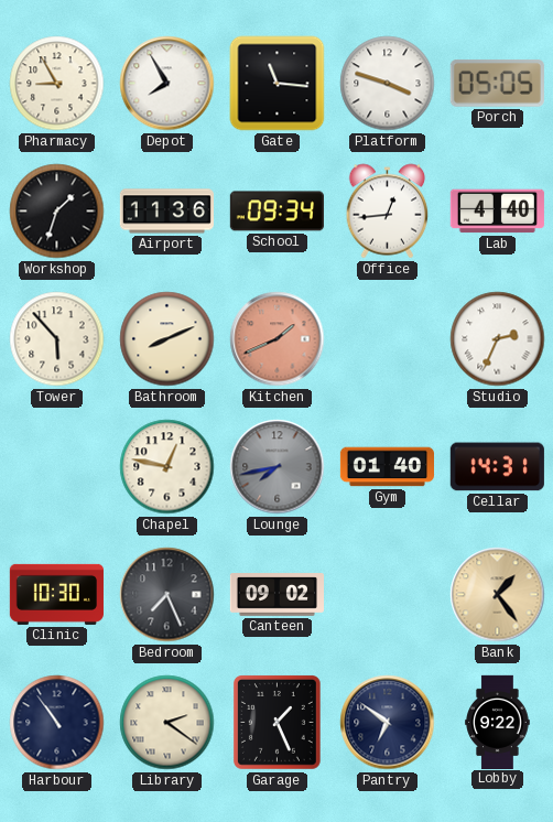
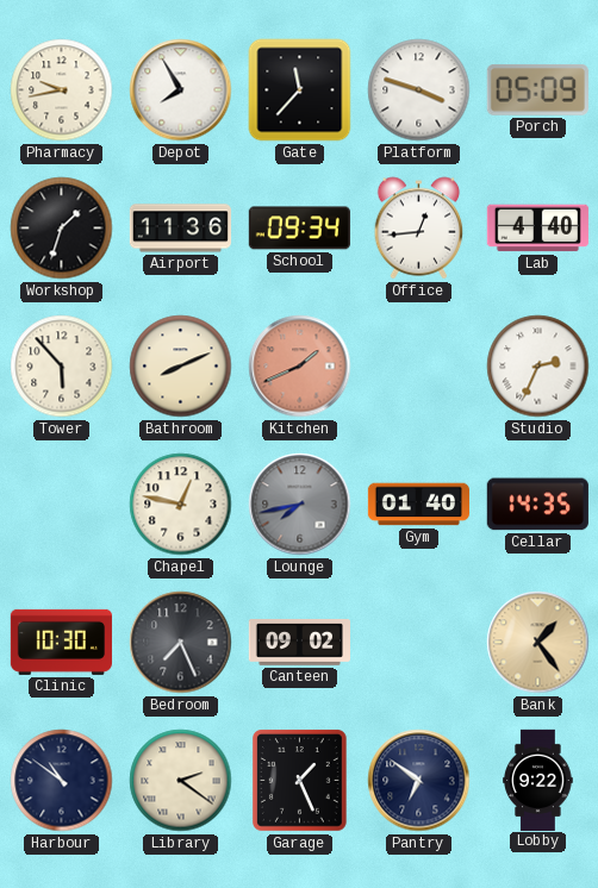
Pharmacy: 8:55 -> 9:43
Gate: 11:16 -> 11:37
Porch: 05:05 -> 05:09
Cellar: 14:31 -> 14:35
Harbour: 10:54 -> 10:51
